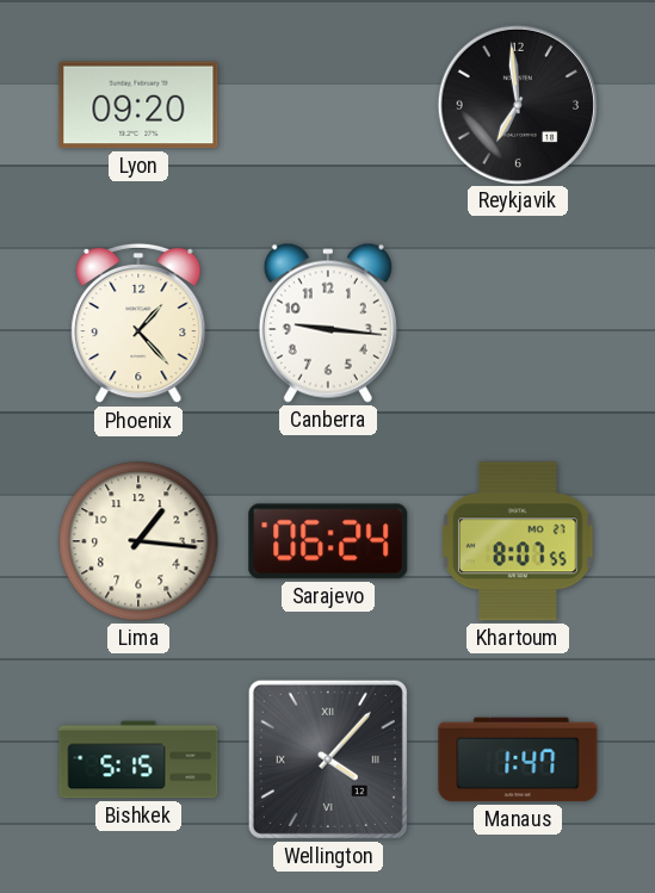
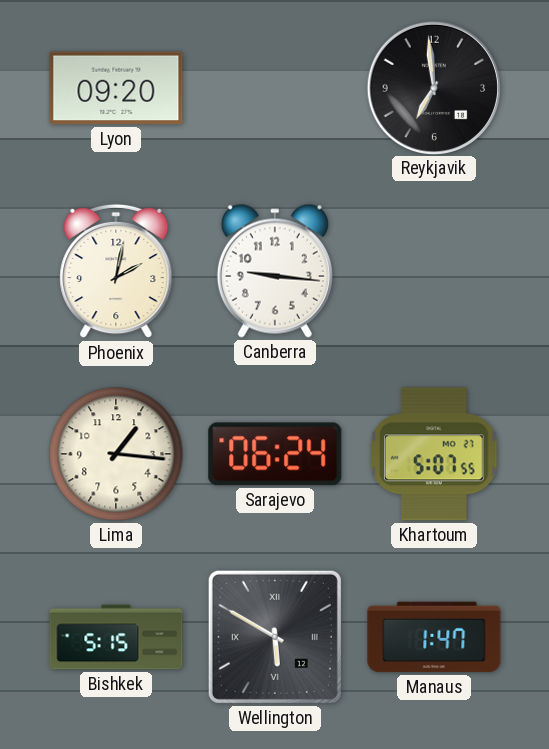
Phoenix: 1:23 -> 2:02
Khartoum: 8:07 -> 5:07
Wellington: 4:07 -> 5:50
